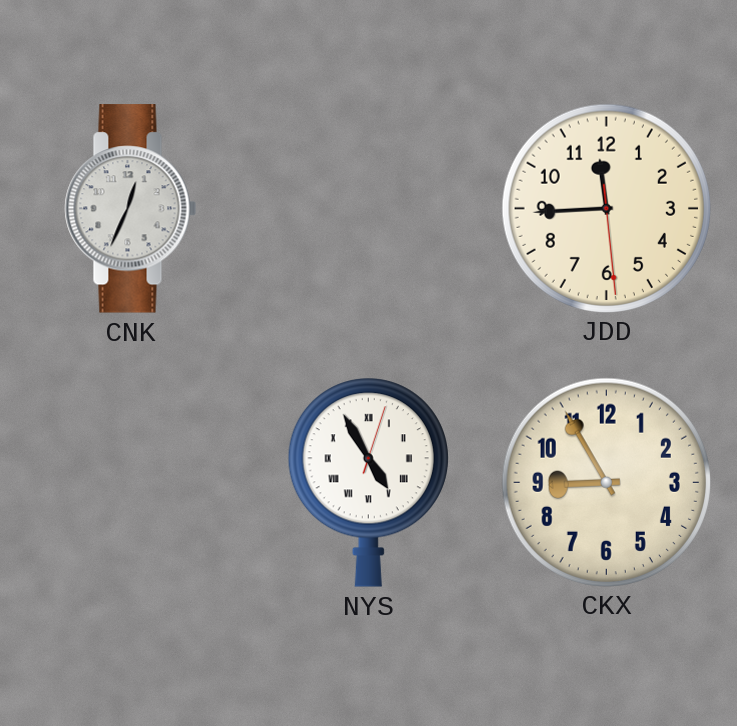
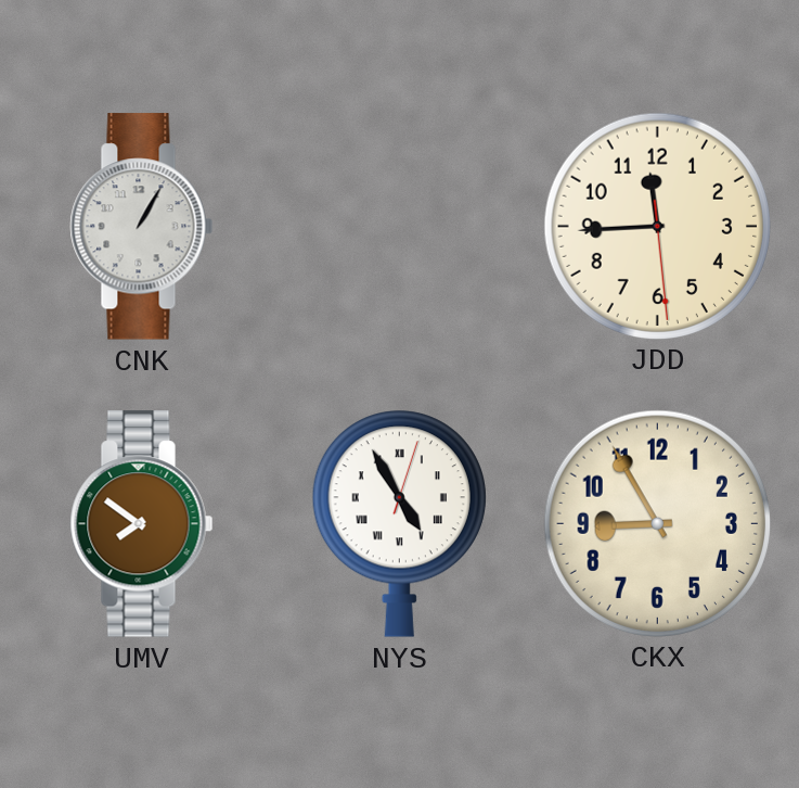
CNK: 12:34 -> 1:05
UMV: none -> 7:51
